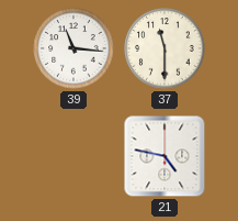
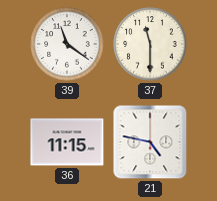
39: 11:16 -> 11:21
36: none -> 11:15
